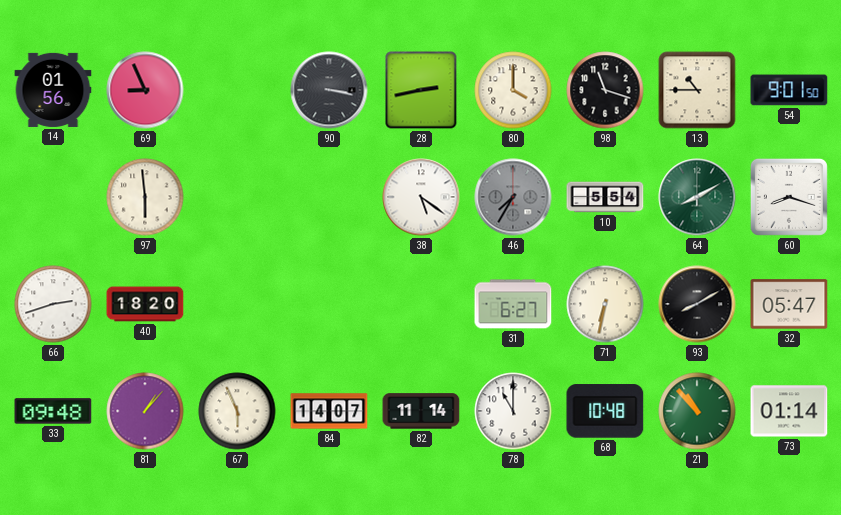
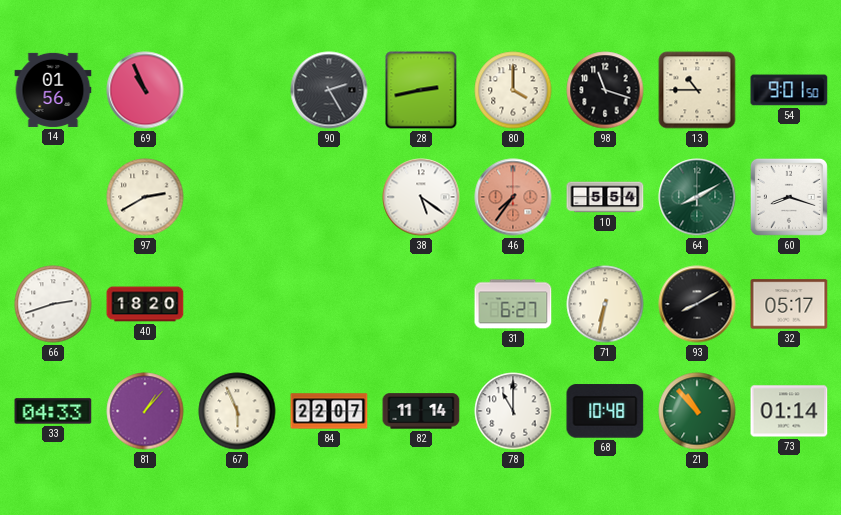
69: 8:56 -> 10:56
90: 3:17 -> 2:25
97: 5:59 -> 2:40
46: 7:35 -> 7:36
46 dial: grey -> salmon
32: 05:47 -> 05:17
33: 09:48 -> 04:33
84: 14:07 -> 22:07
